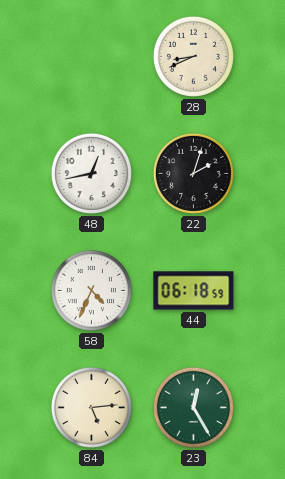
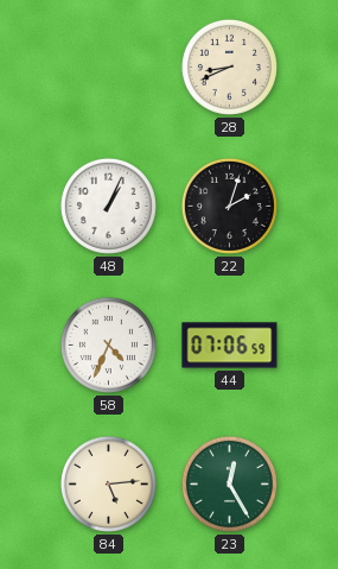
48: 12:43 -> 1:04
44: 06:18 -> 07:06
